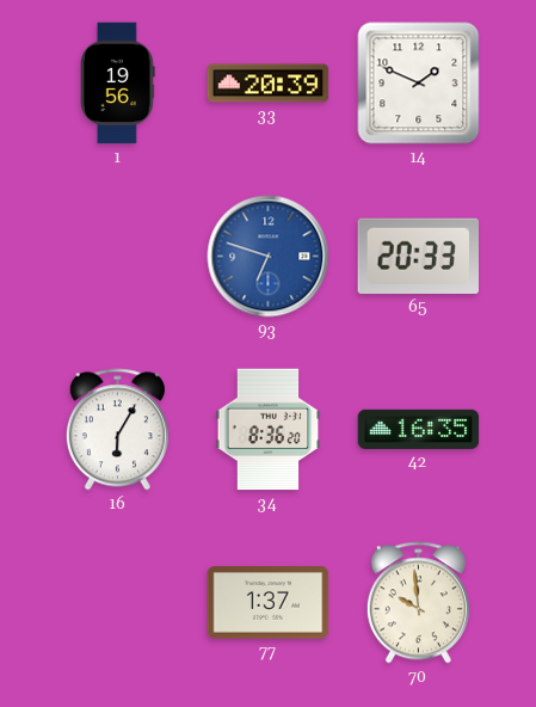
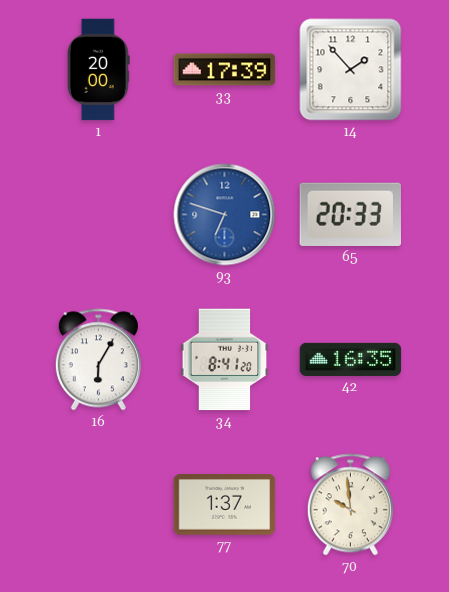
1: 19:56 -> 20:00
33: 20:39 -> 17:39
14: 1:49 -> 1:53
34: 8:36 -> 8:41
